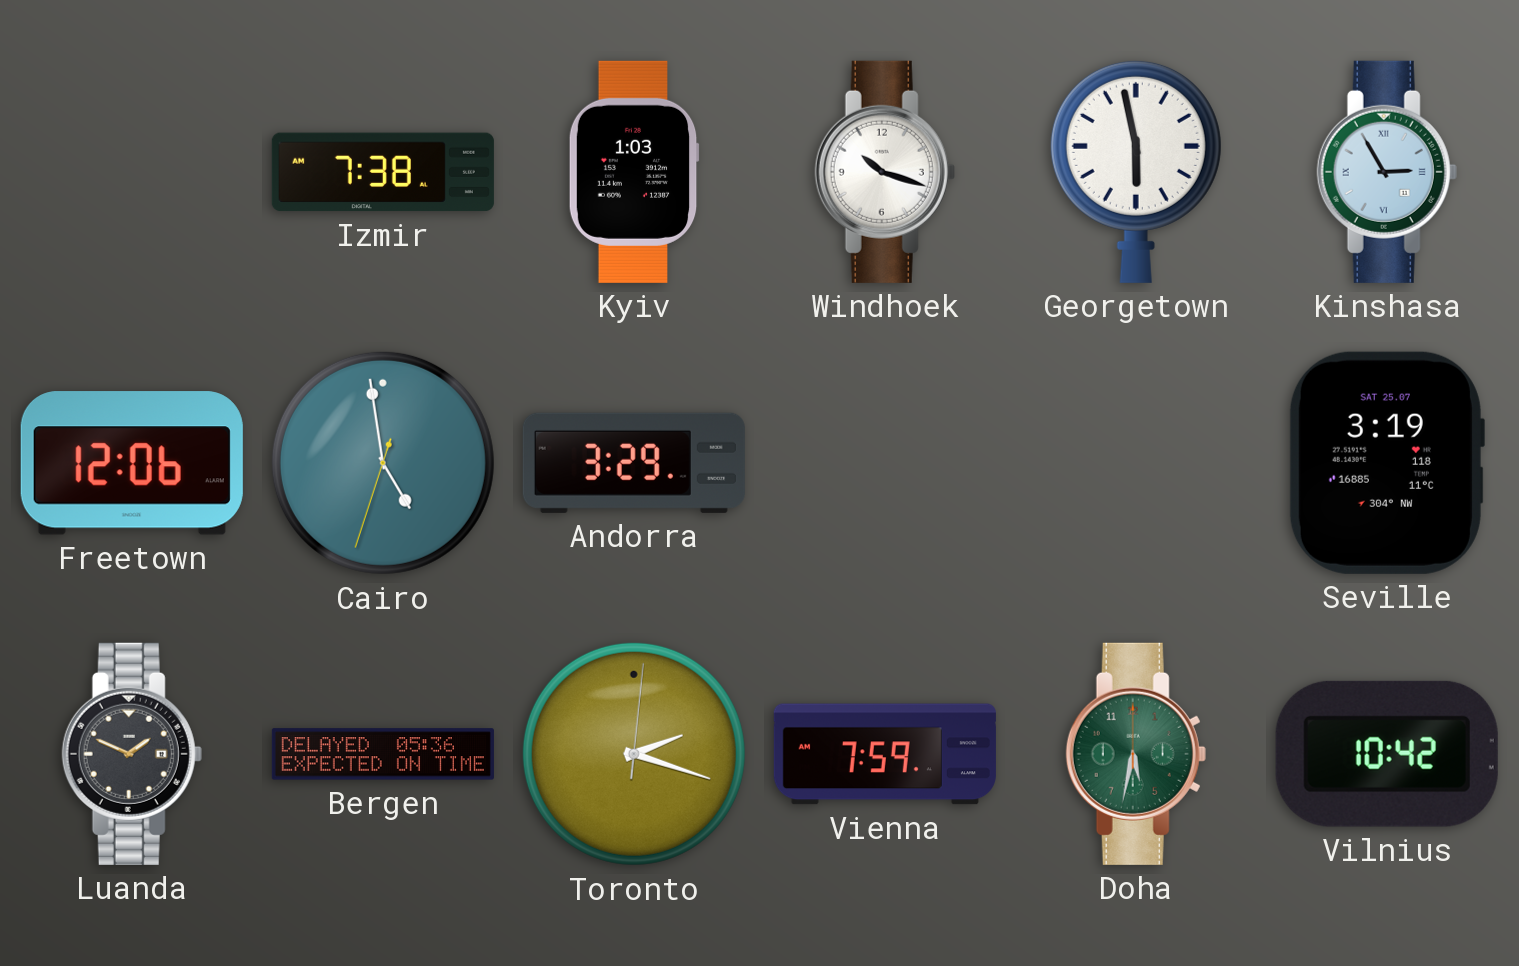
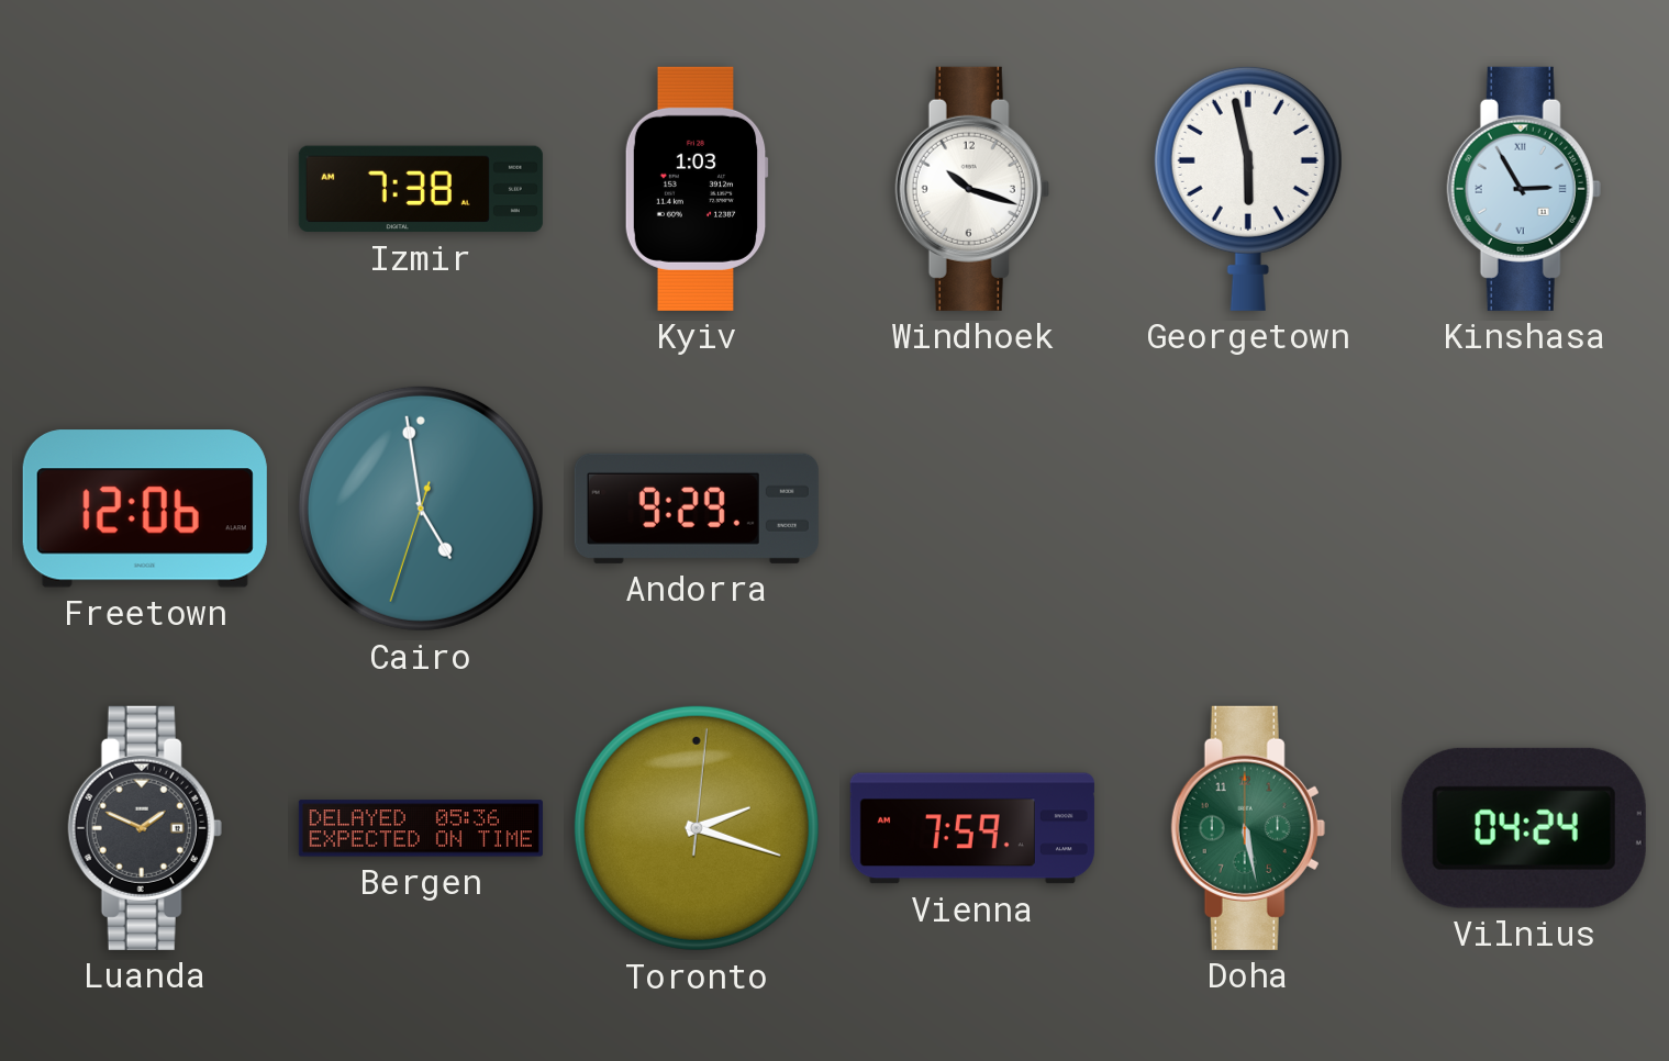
Andorra: 3:29 -> 9:29
Seville: 3:19 -> none
Doha: 5:32 -> 5:28
Vilnius: 10:42 -> 04:24
